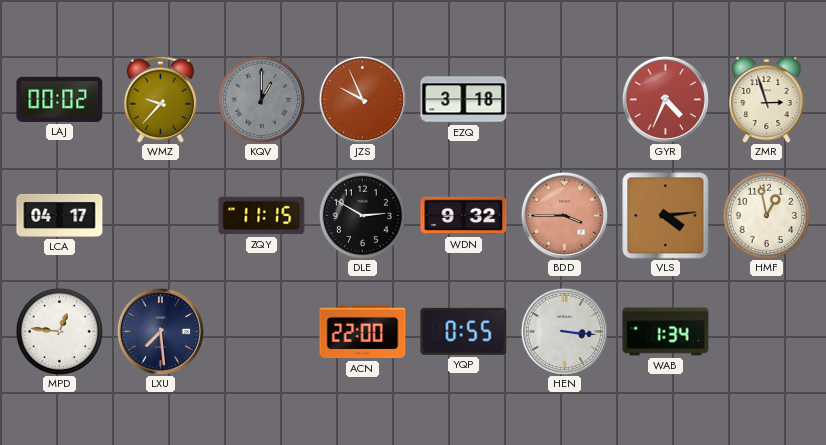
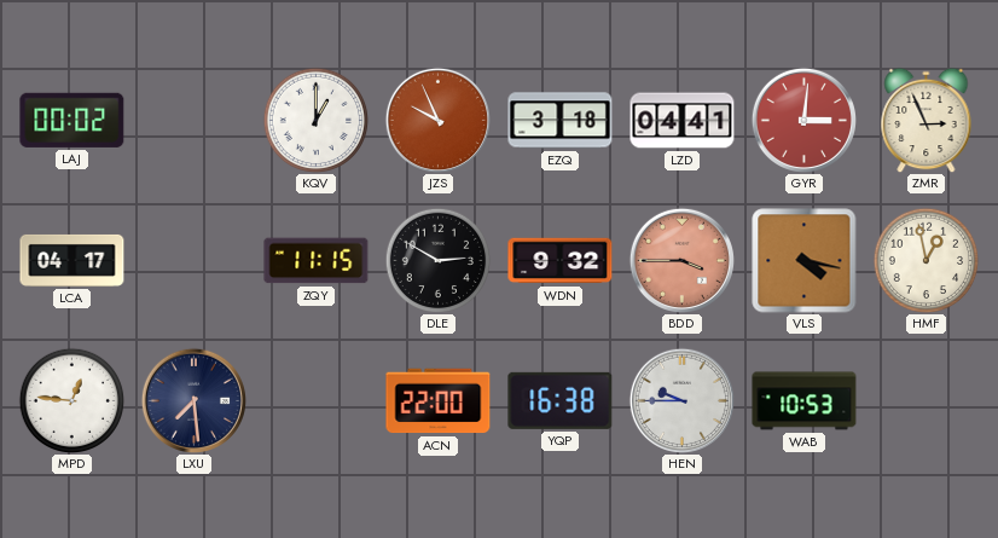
WMZ: 9:37 -> none
KQV dial: grey -> white
LZD: none -> 04:41
GYR: 4:34 -> 3:01
ZMR: 2:57 -> 2:56
VLS: 4:14 -> 4:17
YQP: 0:55 -> 16:38
HEN: 3:16 -> 9:45
WAB: 1:34 -> 10:53
